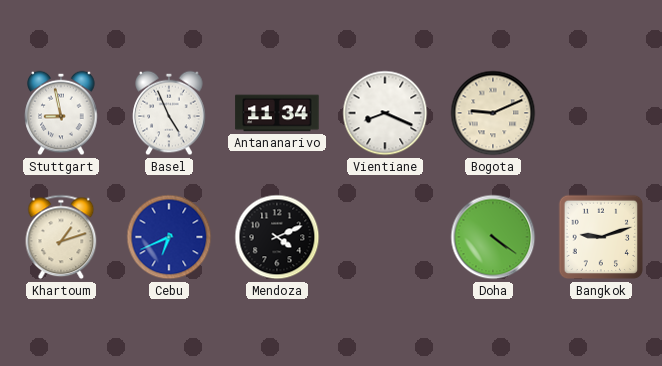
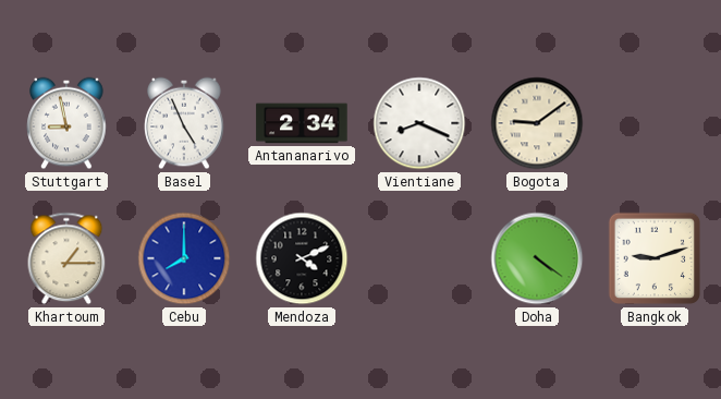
Antananarivo: 11:34 -> 2:34
Bogota: 9:11 -> 9:09
Khartoum: 1:12 -> 1:15
Cebu: 6:41 -> 8:00
